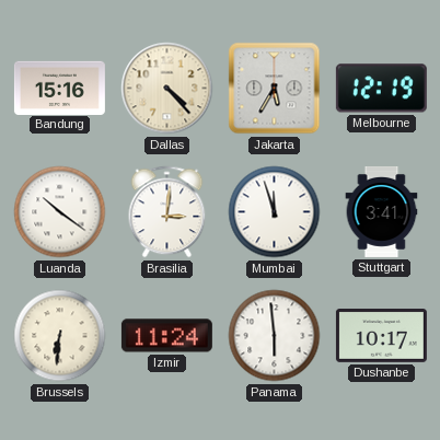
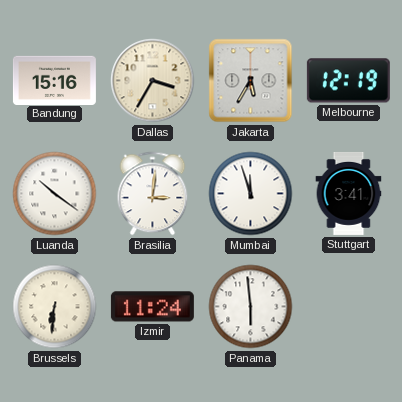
Dallas: 4:23 -> 3:35
Dushanbe: 10:17 -> none
